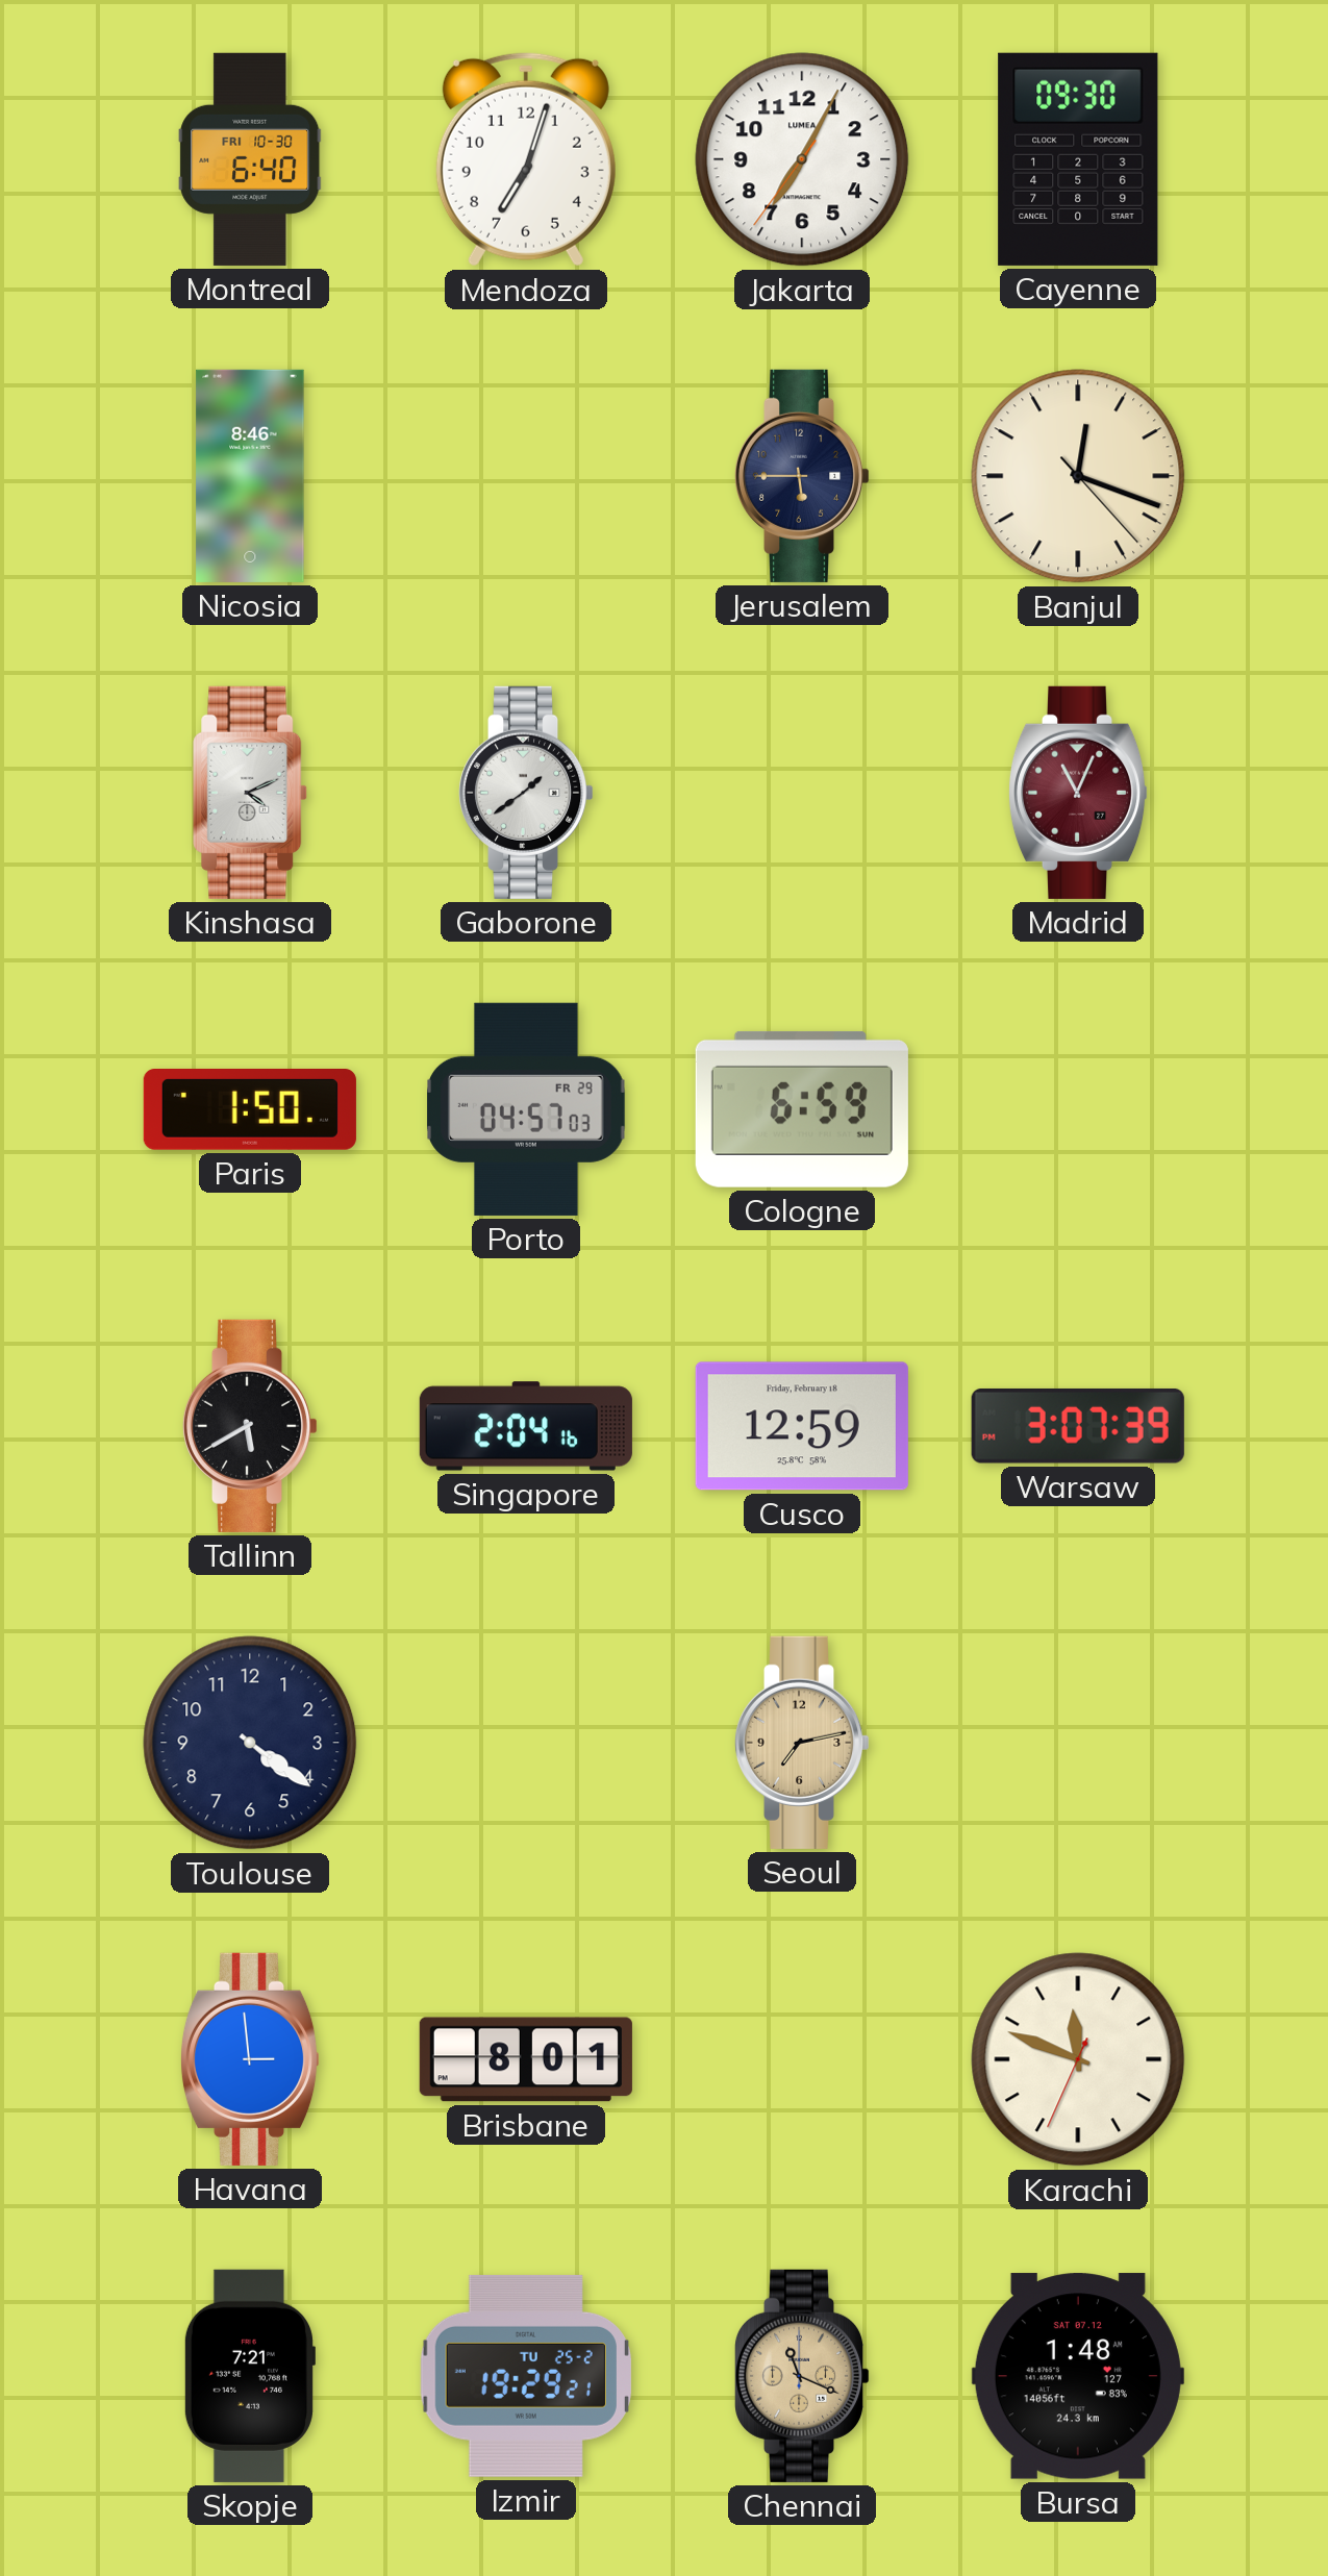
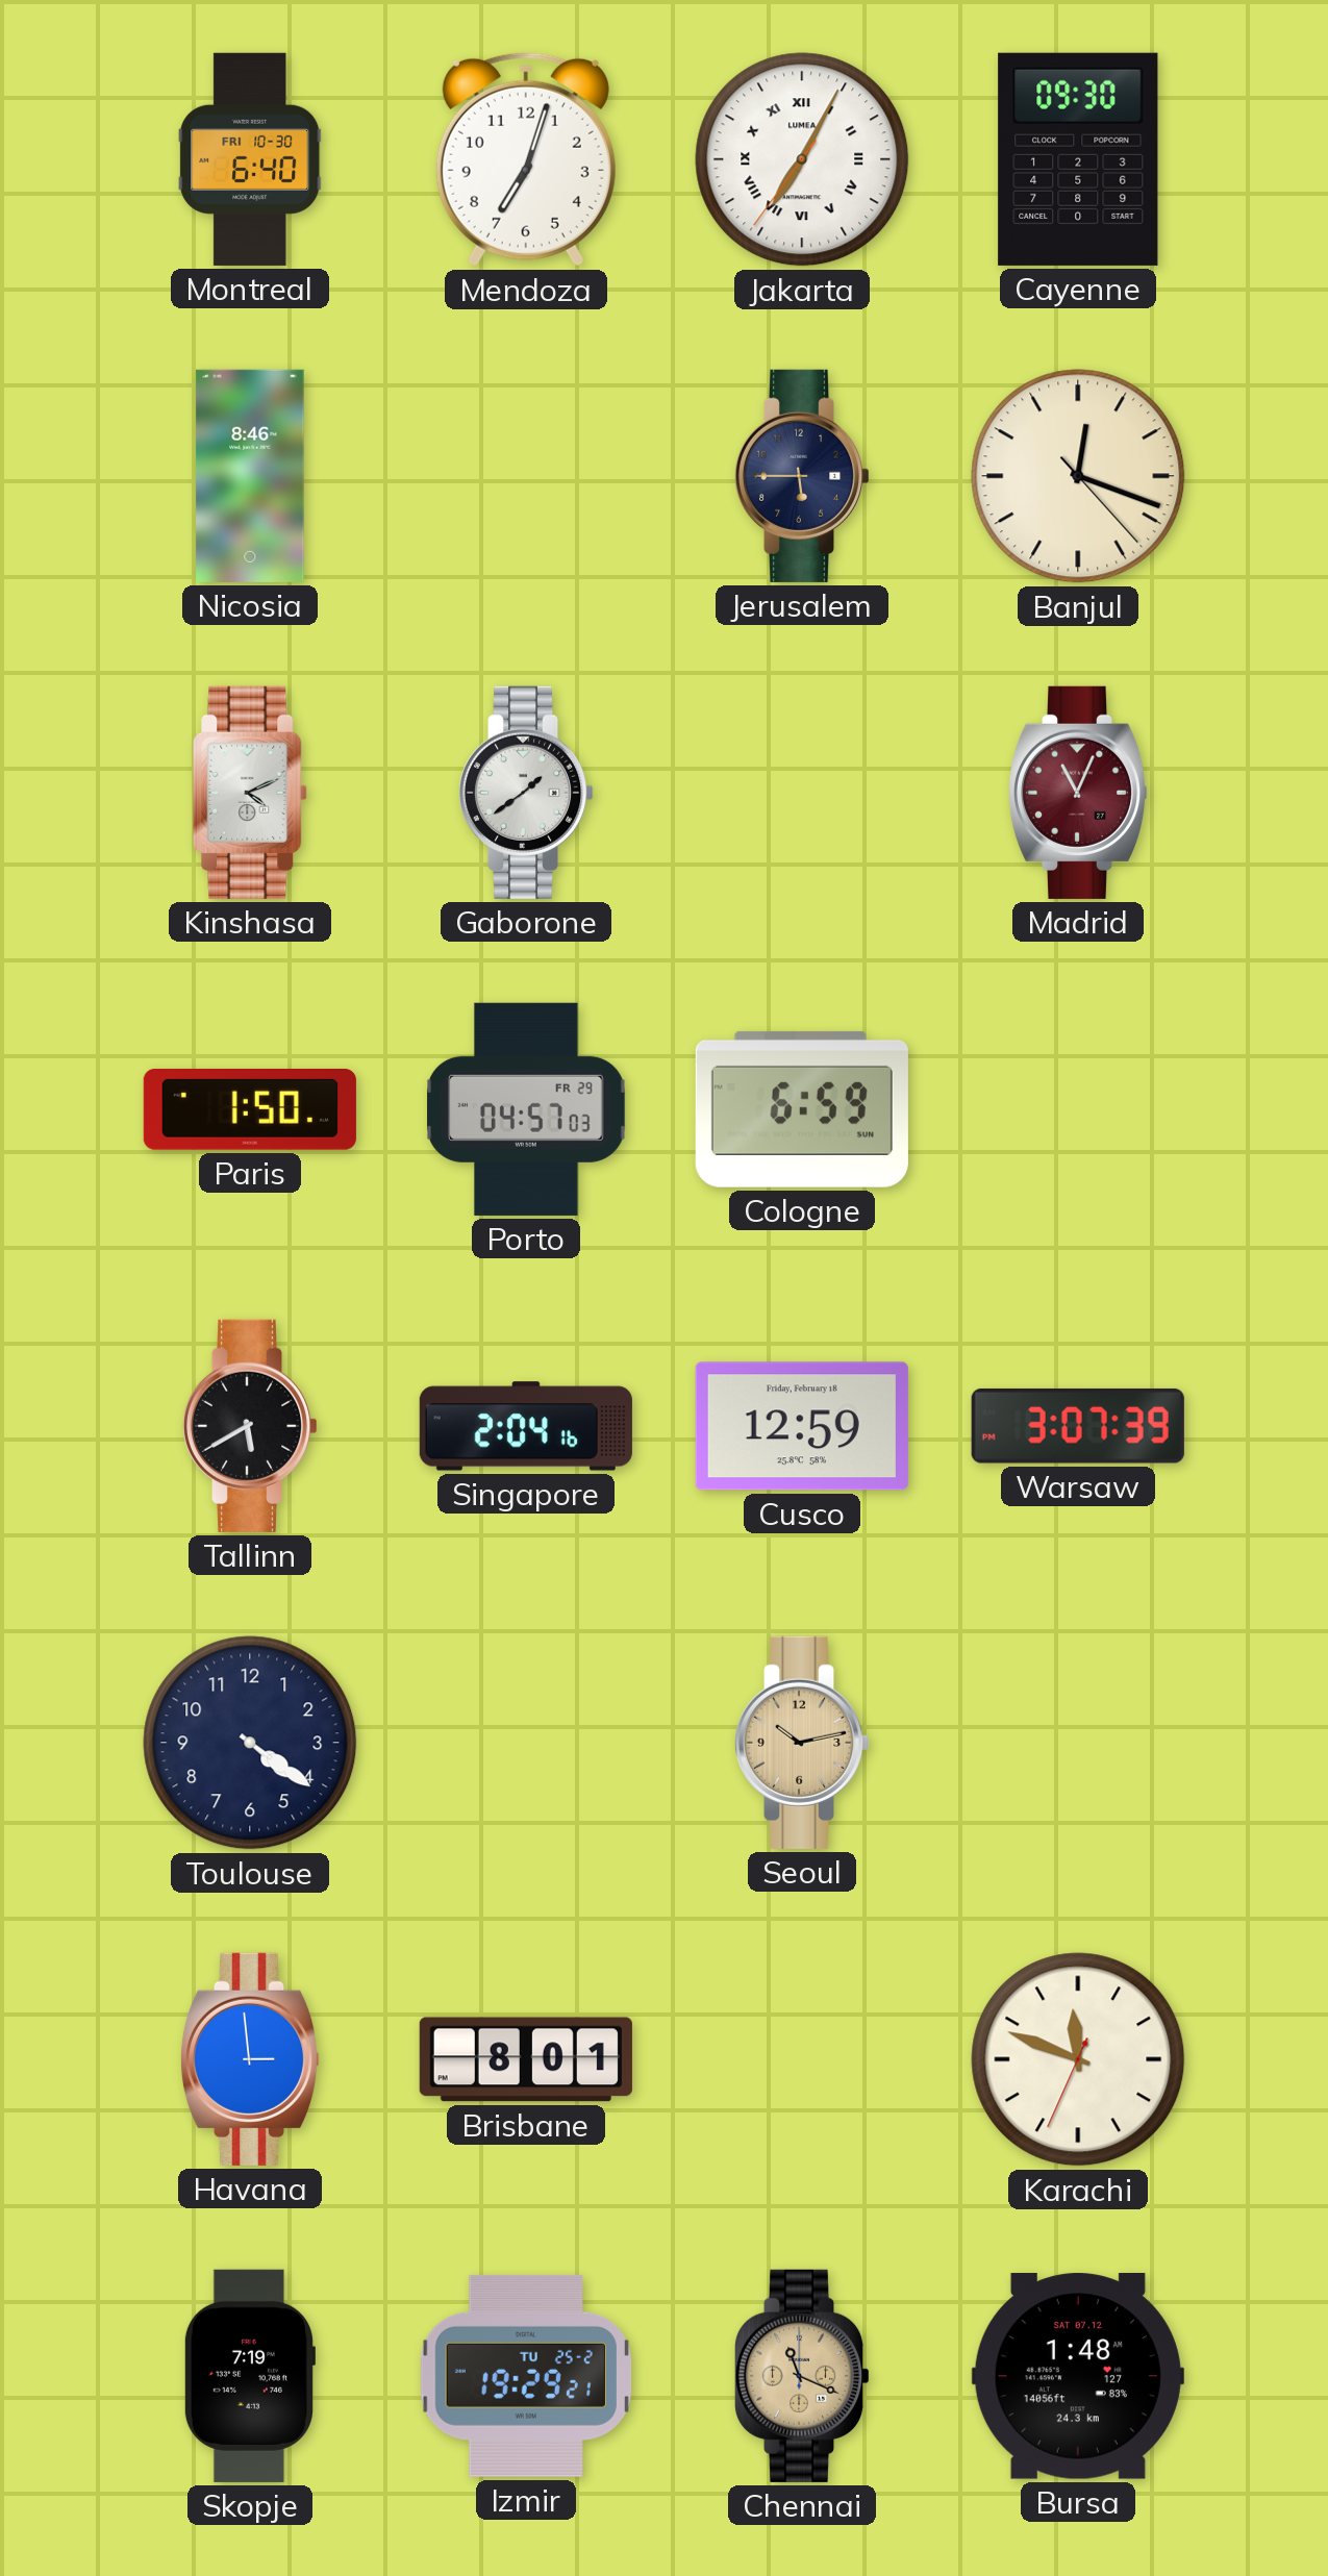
Jakarta numerals: Arabic -> Roman
Seoul: 7:13 -> 10:13
Skopje: 7:21 -> 7:19
